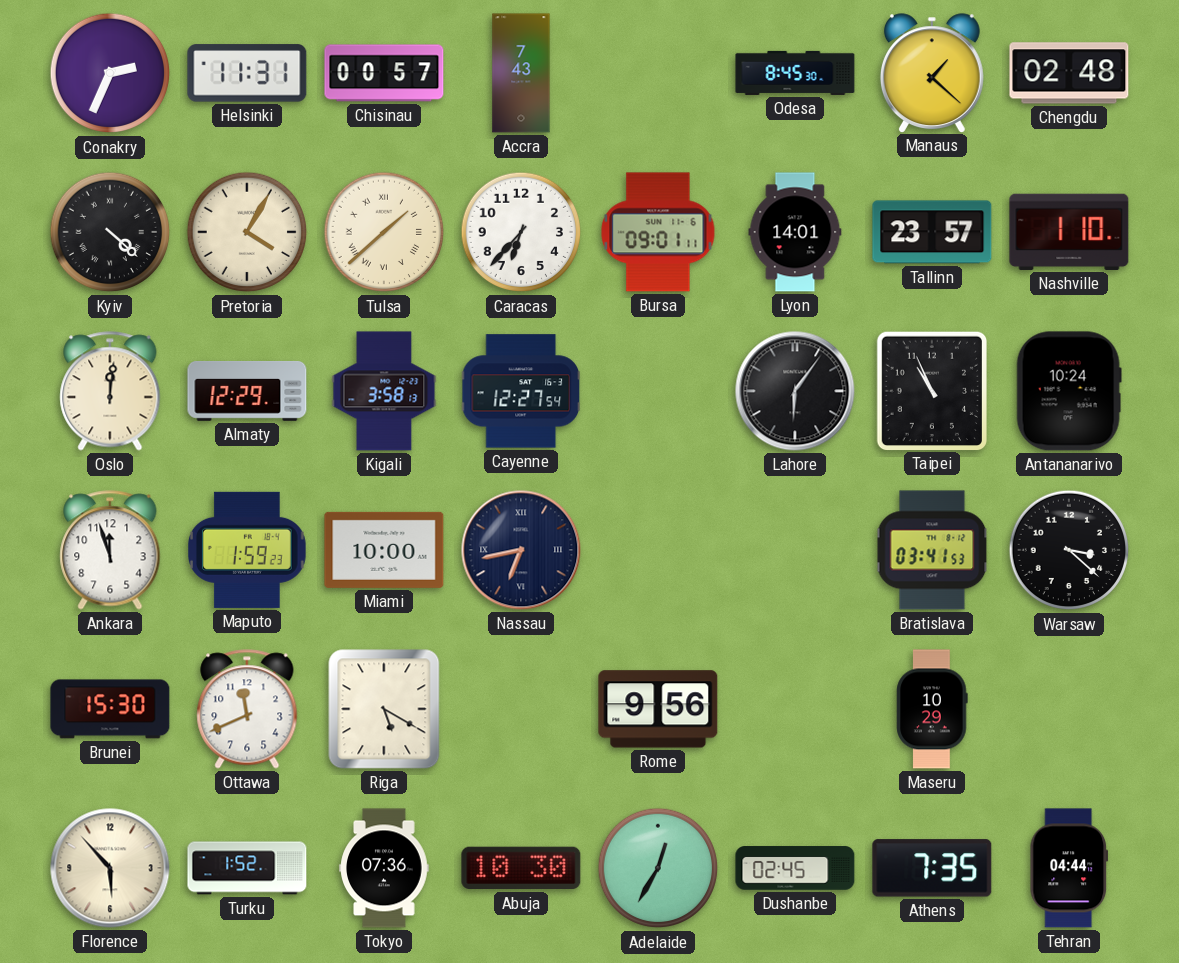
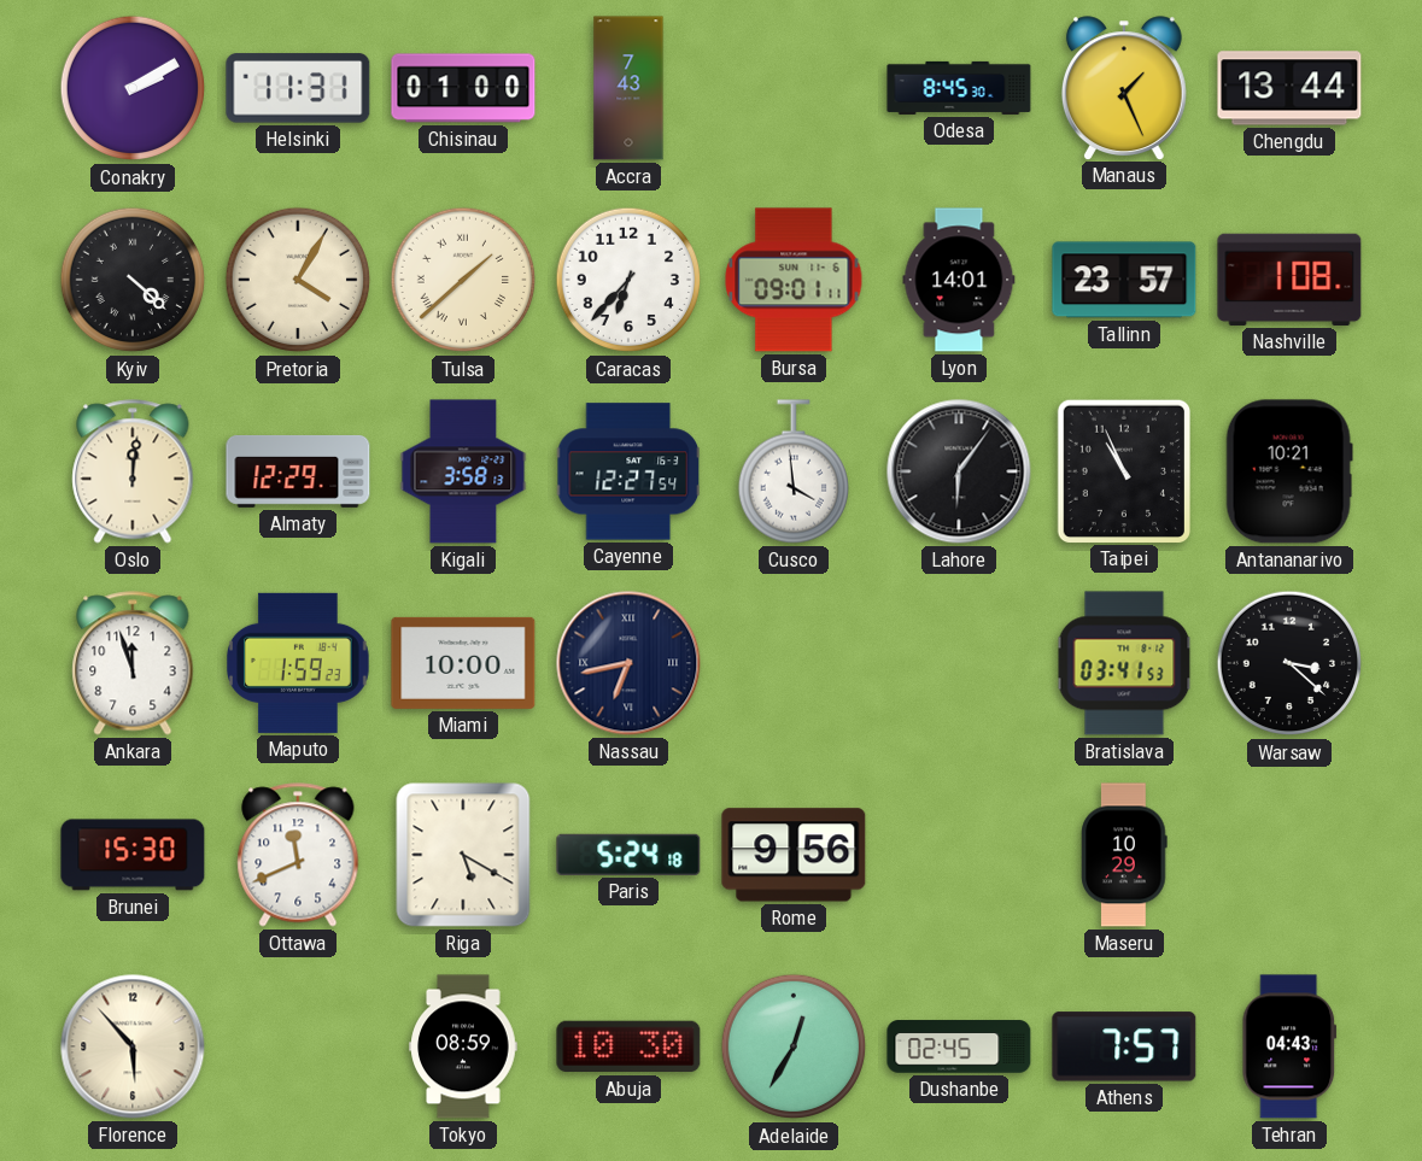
Conakry: 2:34 -> 2:10
Chisinau: 00:57 -> 01:00
Manaus: 1:22 -> 1:26
Chengdu: 02:48 -> 13:44
Nashville: 1:10 -> 1:08
Cusco: none -> 3:59
Antananarivo: 10:24 -> 10:21
Paris: none -> 5:24
Turku: 1:52 -> none
Tokyo: 07:36 -> 08:59
Athens: 7:35 -> 7:57
Tehran: 04:44 -> 04:43
